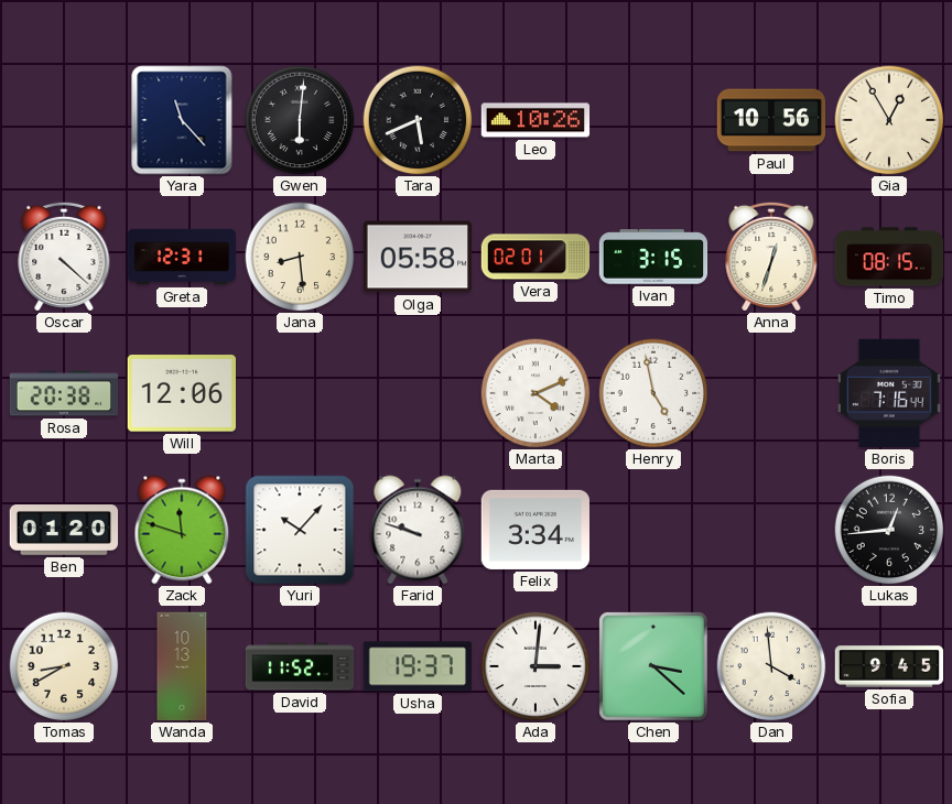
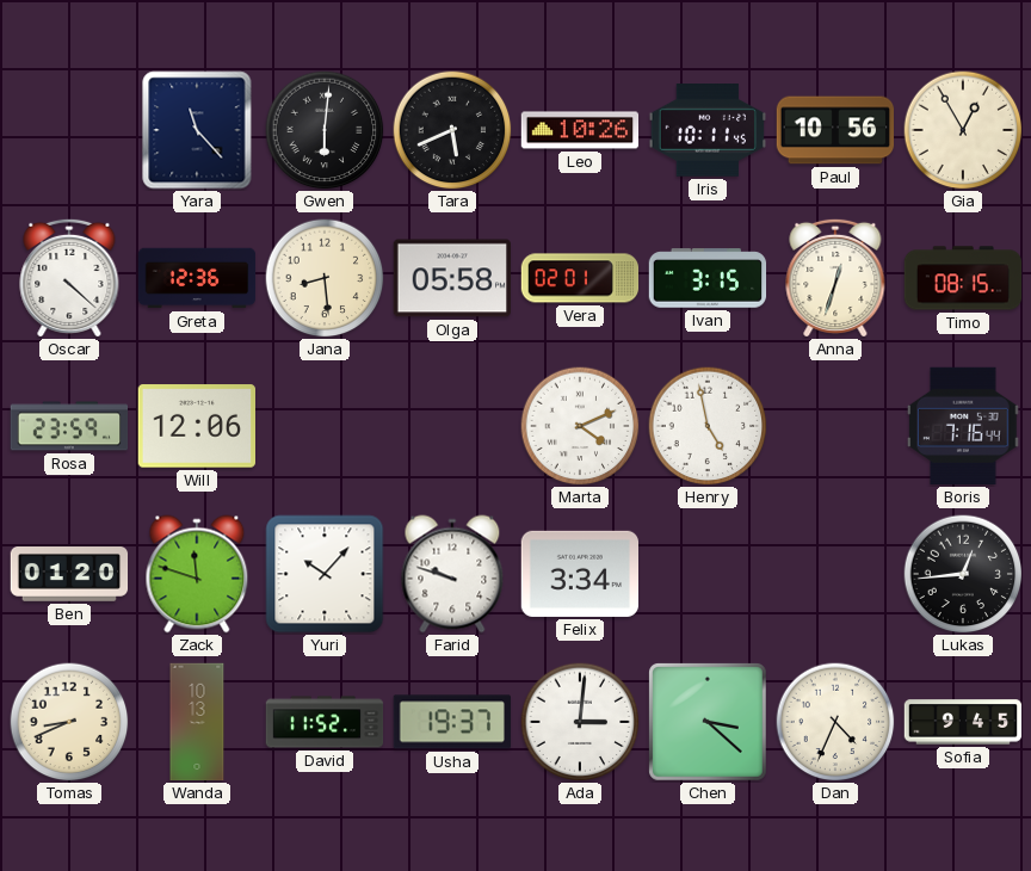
Iris: none -> 10:11
Greta: 12:31 -> 12:36
Rosa: 20:38 -> 23:59
Tomas: 8:40 -> 8:41
Dan: 3:59 -> 4:34
